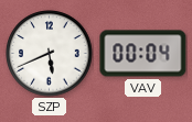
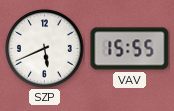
VAV: 00:04 -> 15:55
